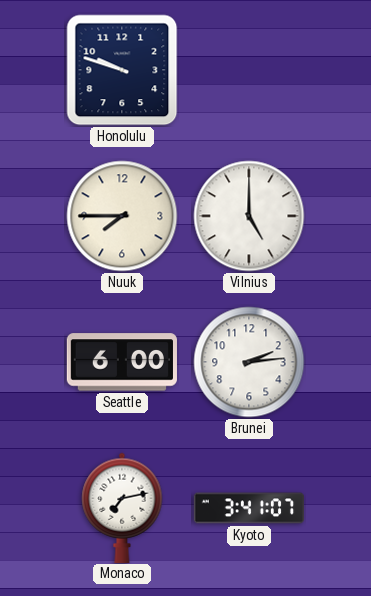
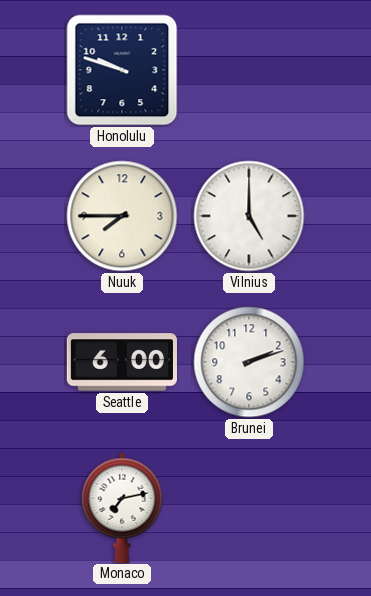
Brunei: 2:14 -> 2:12
Kyoto: 3:41 -> none
